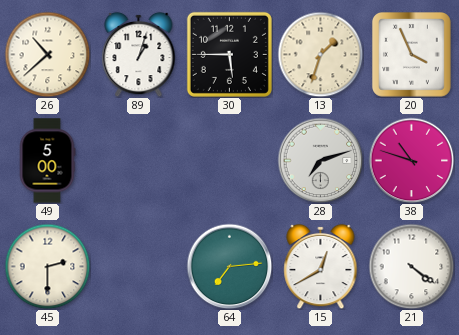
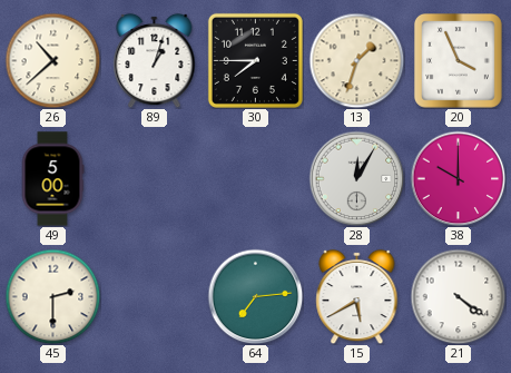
30: 5:45 -> 7:45
28: 7:12 -> 12:05
38: 10:48 -> 10:00
15: 12:40 -> 5:40
